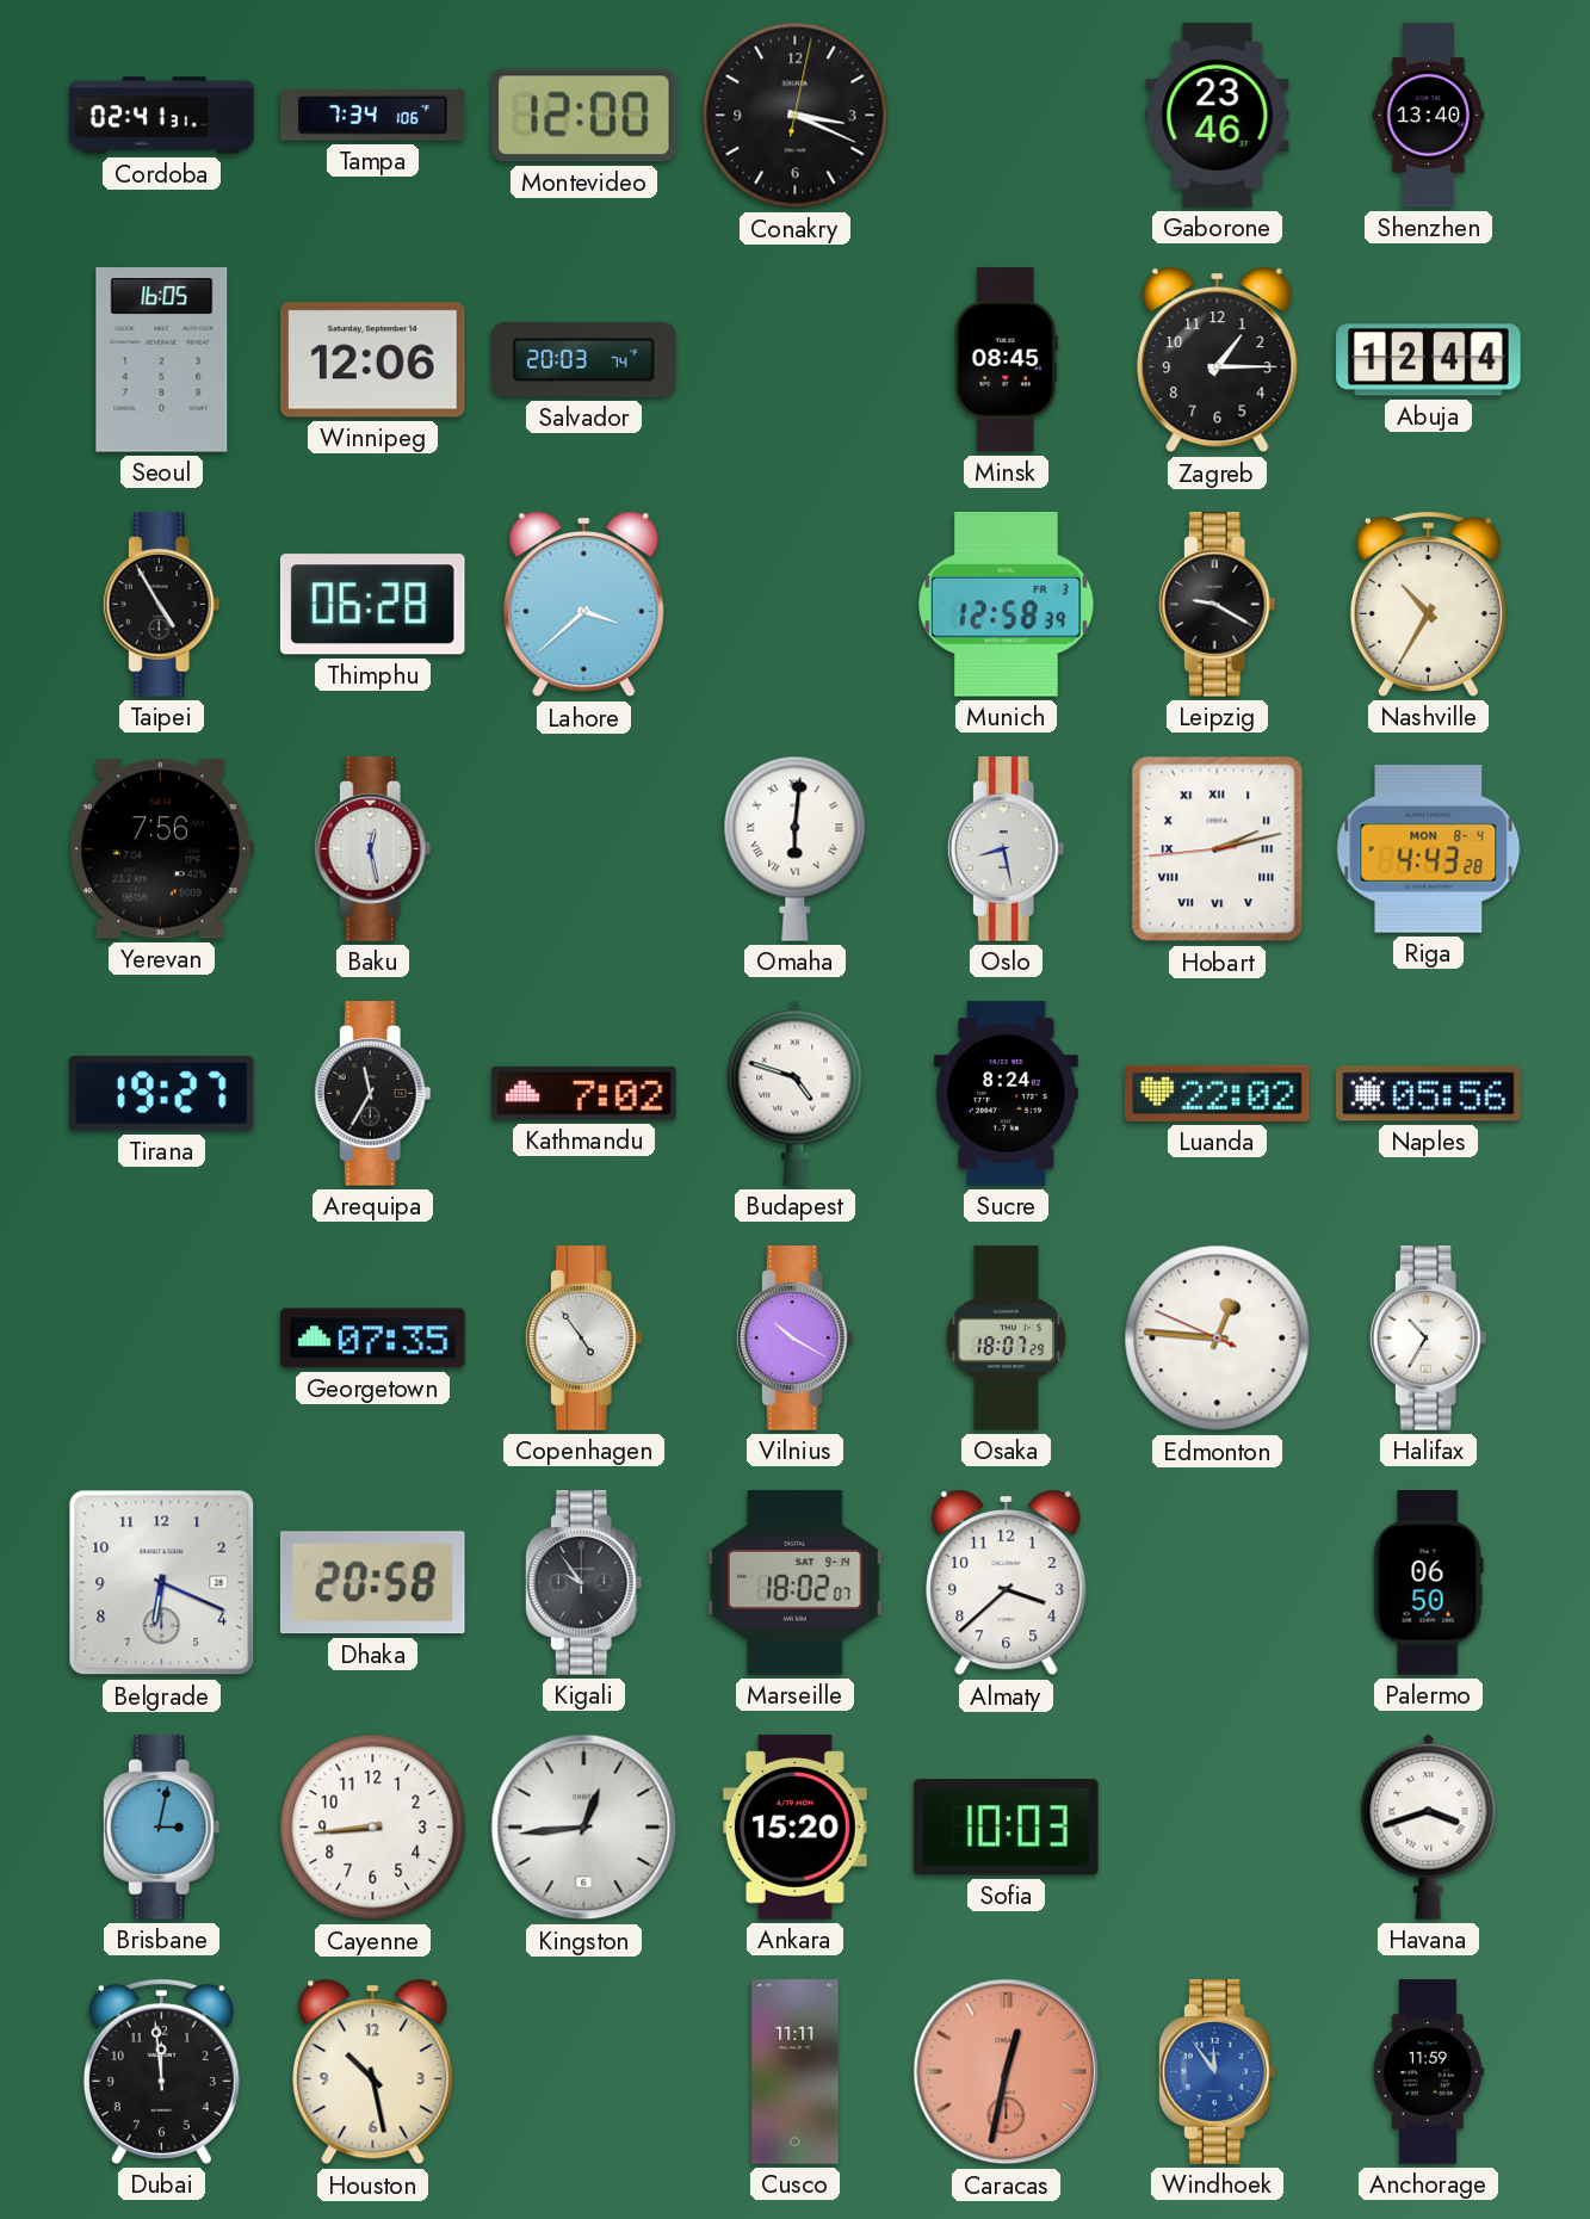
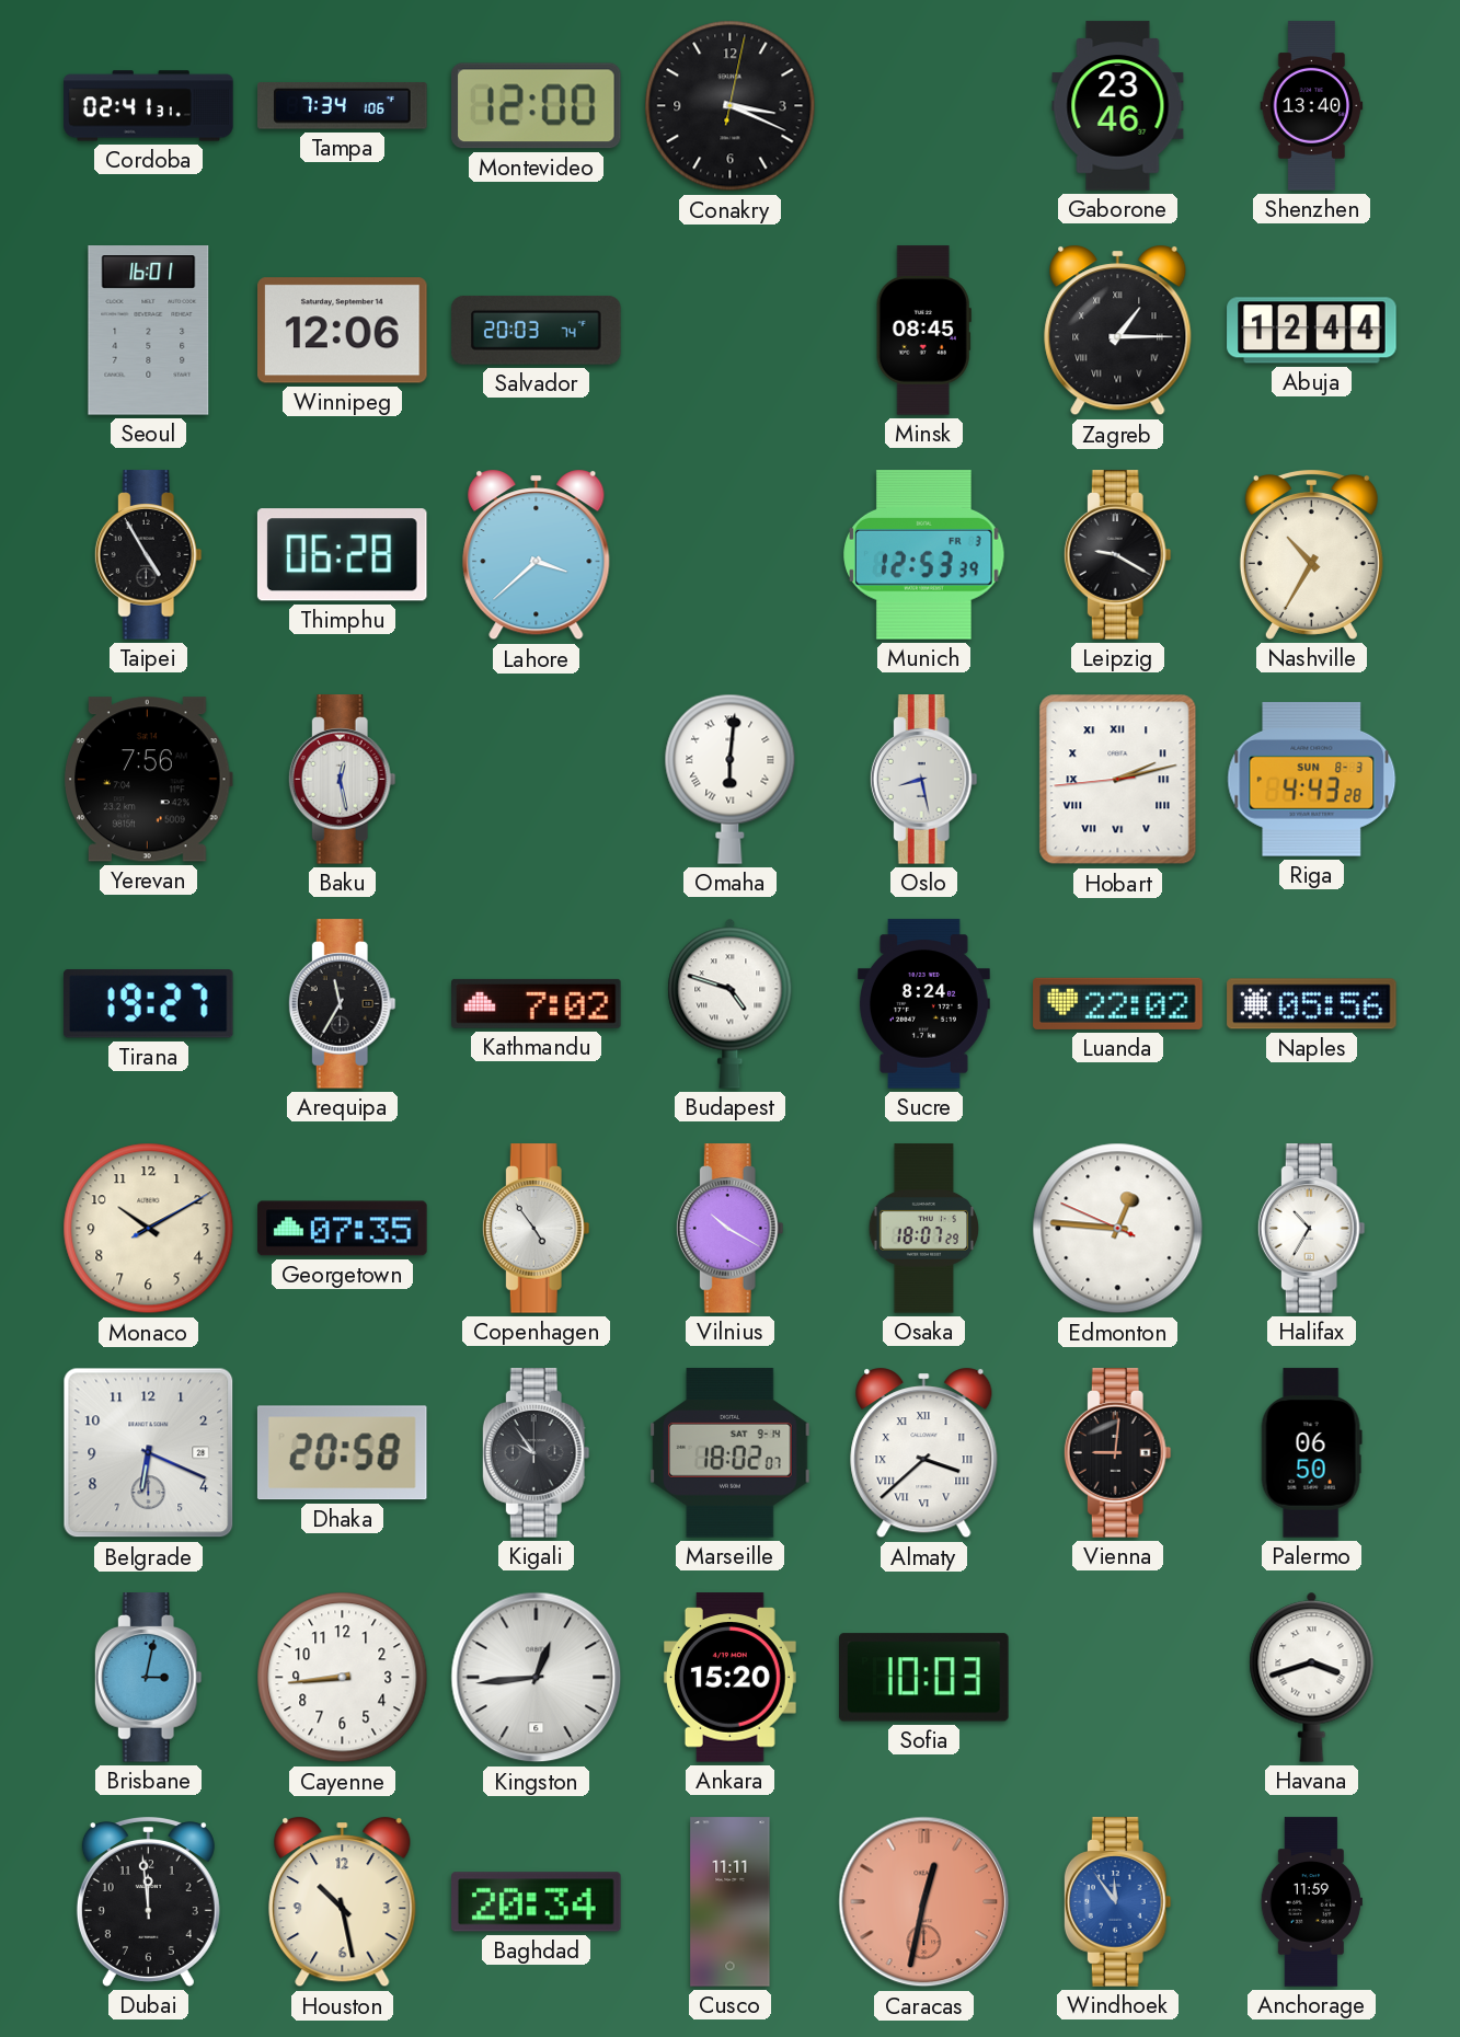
Seoul: 16:05 -> 16:01
Zagreb numerals: Arabic -> Roman
Munich: 12:58 -> 12:53
Riga date: MON 8-4 -> SUN 8-3
Monaco: none -> 10:10
Almaty numerals: Arabic -> Roman
Vienna: none -> 9:01
Baghdad: none -> 20:34
